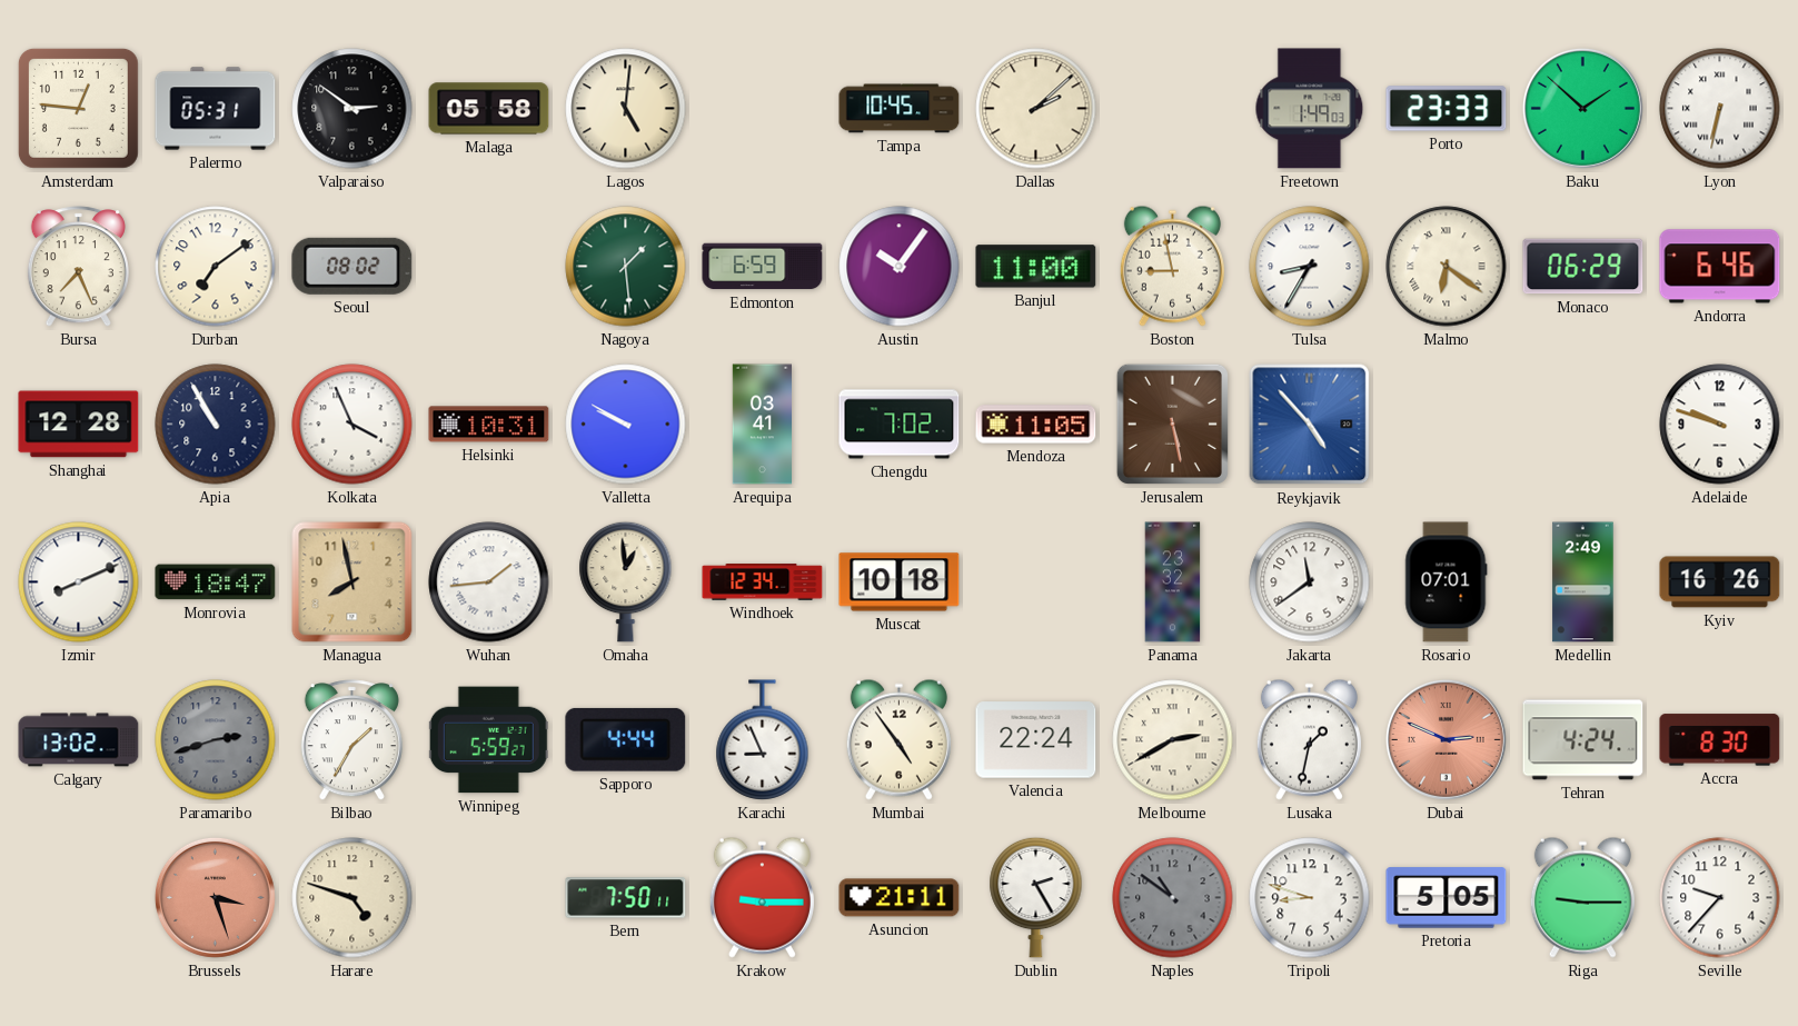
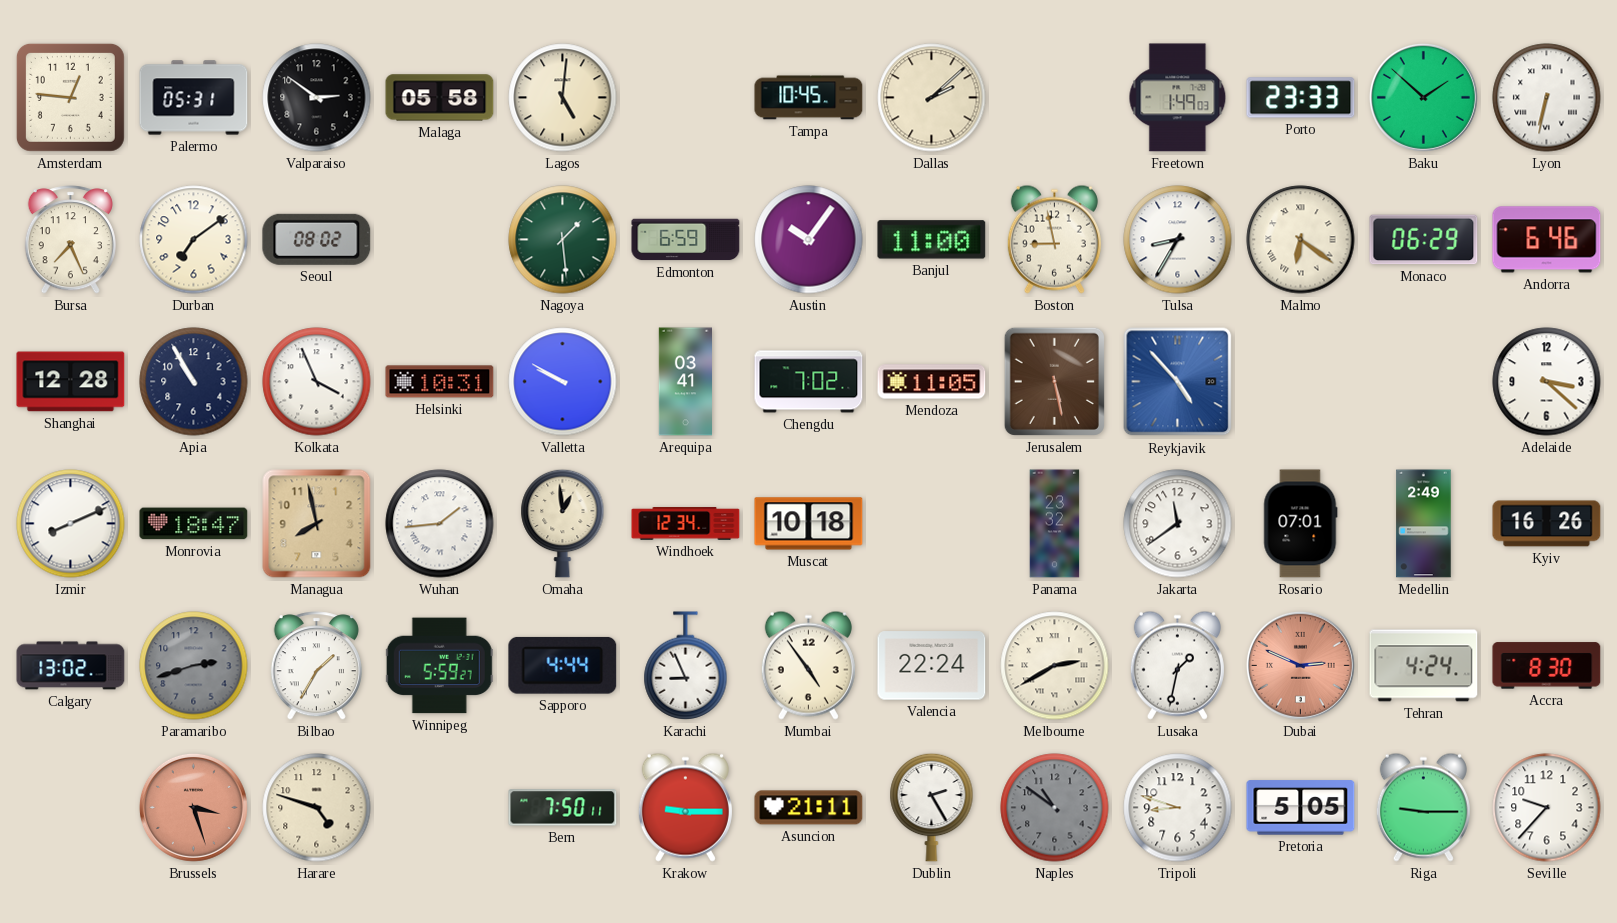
Adelaide: 9:48 -> 3:22
